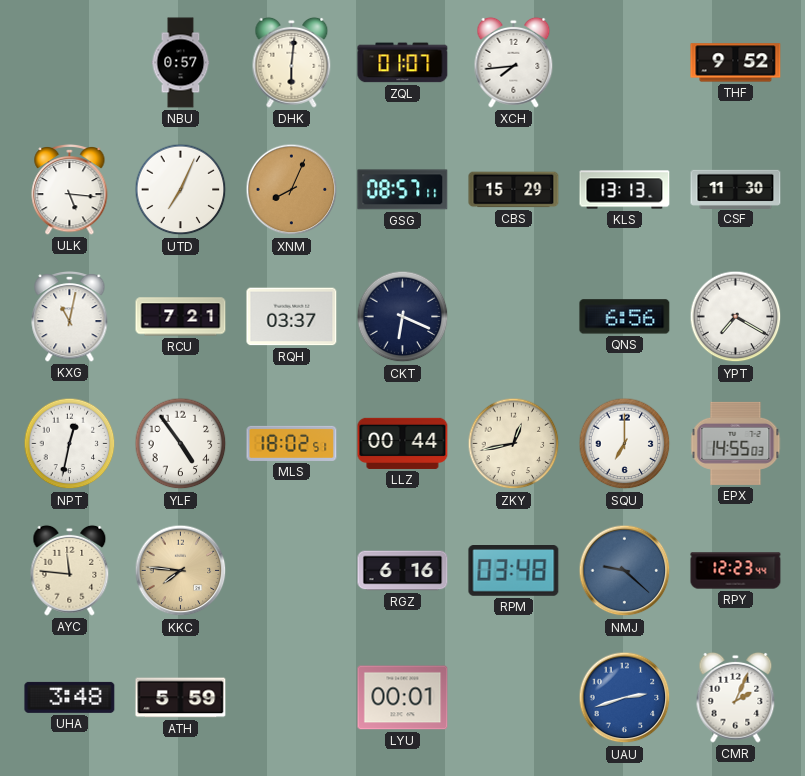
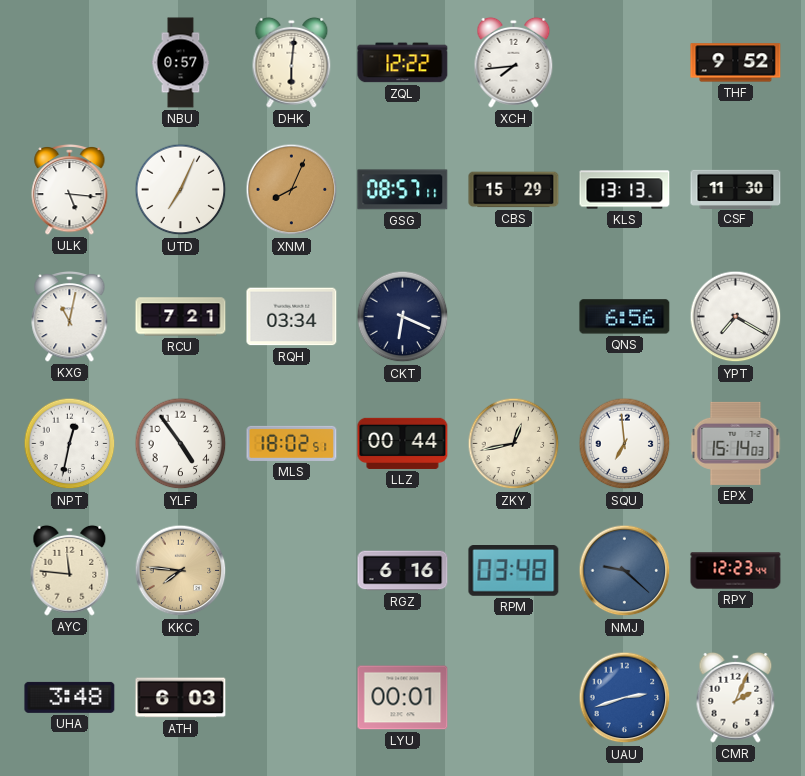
ZQL: 01:07 -> 12:22
RQH: 03:37 -> 03:34
SQU: 7:00 -> 6:59
EPX: 14:55 -> 15:14
ATH: 5:59 -> 6:03
